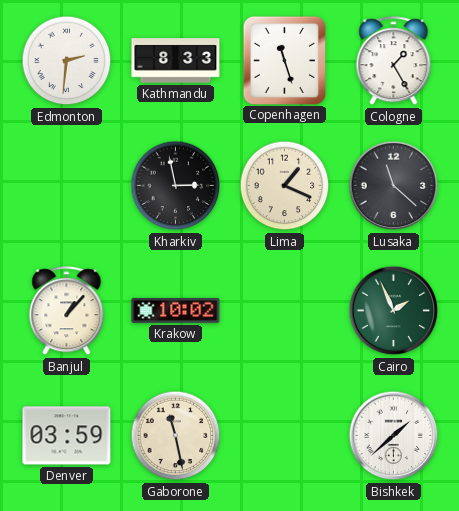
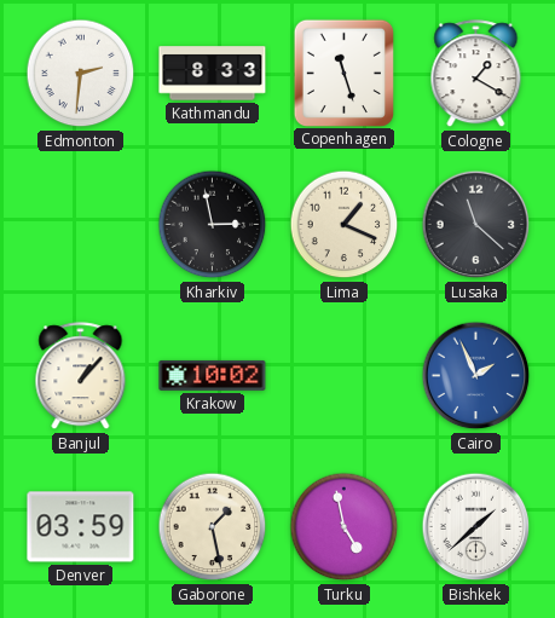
Cologne: 1:25 -> 1:20
Cairo dial: green -> blue
Gaborone: 11:28 -> 1:28
Turku: none -> 4:58
